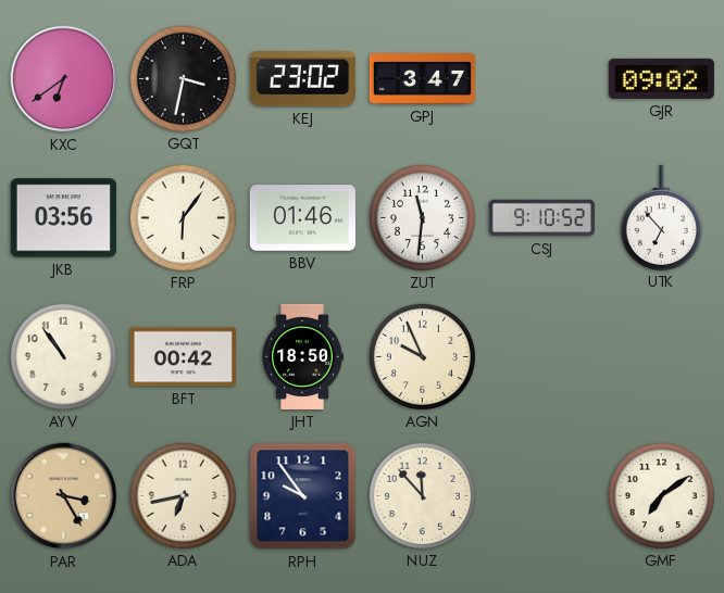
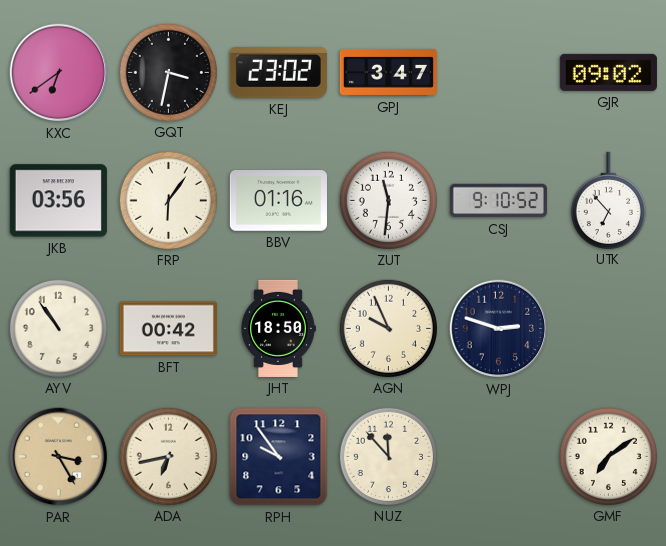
BBV: 01:46 -> 01:16
WPJ: none -> 2:48
